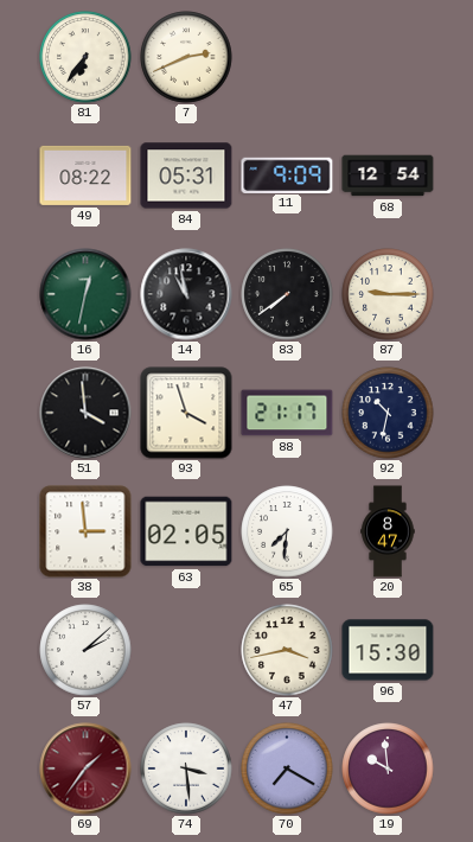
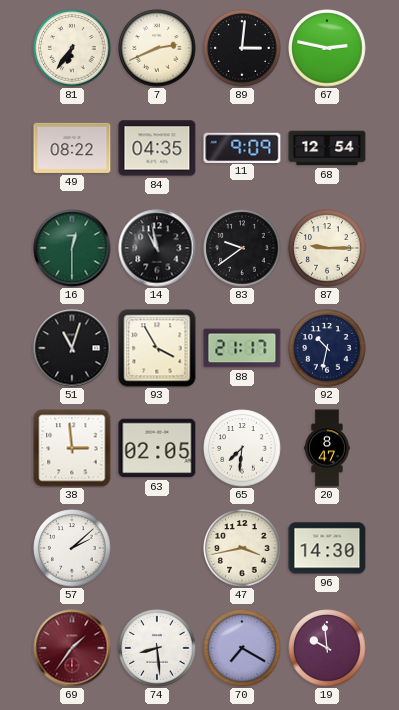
89: none -> 3:01
67: none -> 2:47
84: 05:31 -> 04:35
16: 12:32 -> 12:30
83: 7:39 -> 9:39
51: 3:59 -> 11:03
93: 3:57 -> 3:55
96: 15:30 -> 14:30
74: 3:29 -> 8:29
